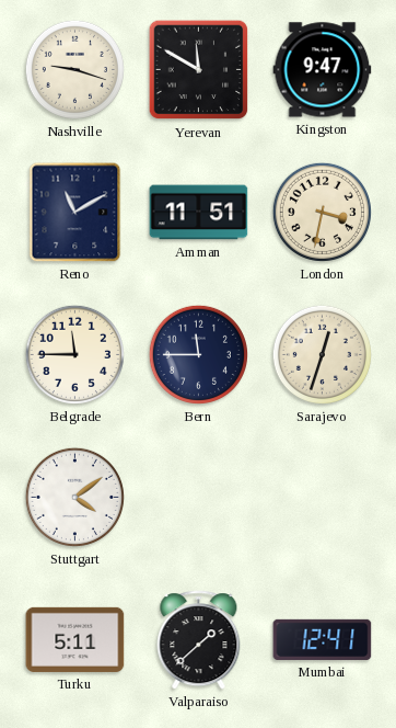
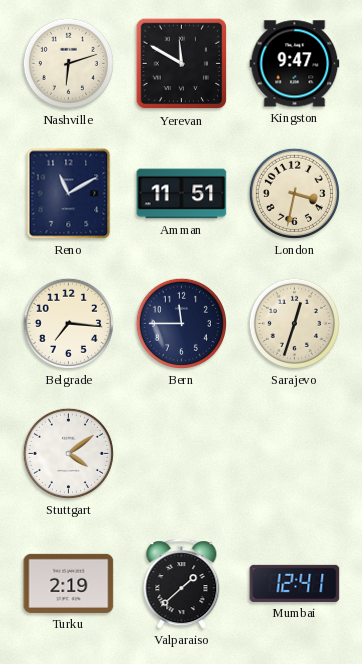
Nashville: 9:18 -> 6:12
Belgrade: 11:45 -> 7:16
Turku: 5:11 -> 2:19
